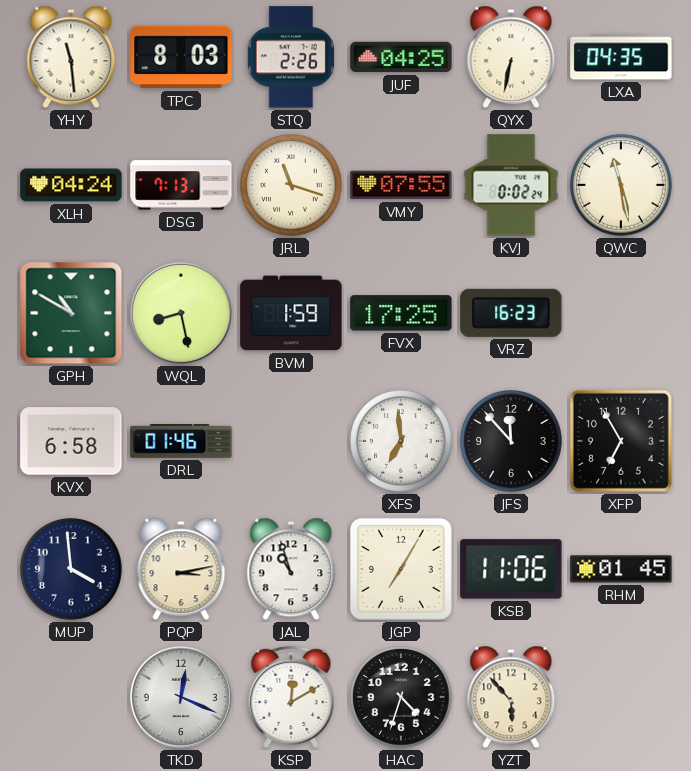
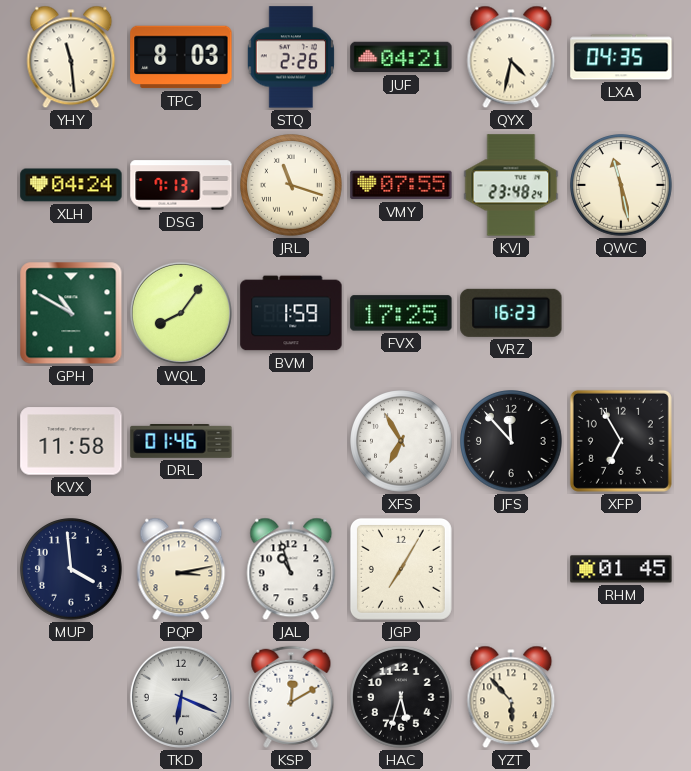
JUF: 04:25 -> 04:21
QYX: 6:32 -> 4:32
KVJ: 0:02 -> 23:48
WQL: 8:28 -> 8:06
KVX: 6:58 -> 11:58
XFS: 6:59 -> 6:55
KSB: 11:06 -> none
TKD: 12:19 -> 6:19
HAC: 4:33 -> 5:33
